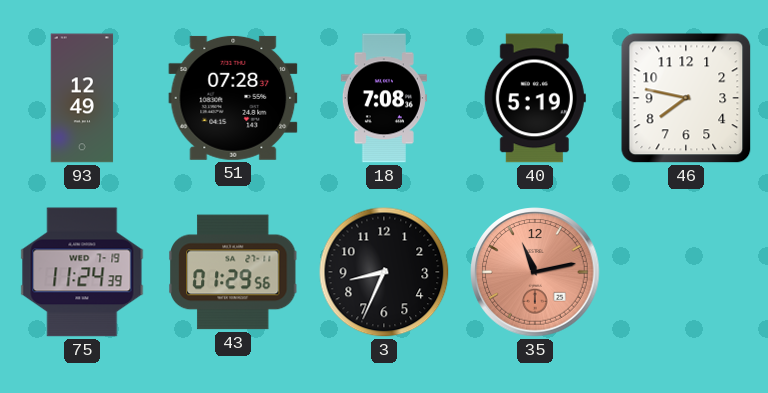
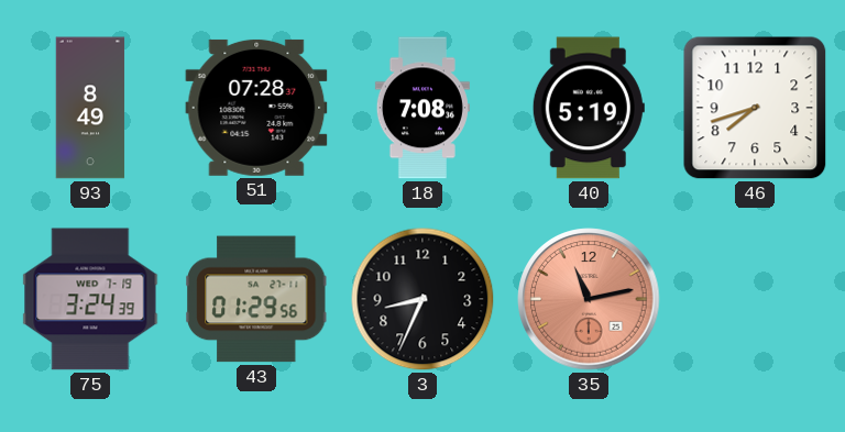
93: 12:49 -> 8:49
46: 7:47 -> 7:42
75: 11:24 -> 3:24
